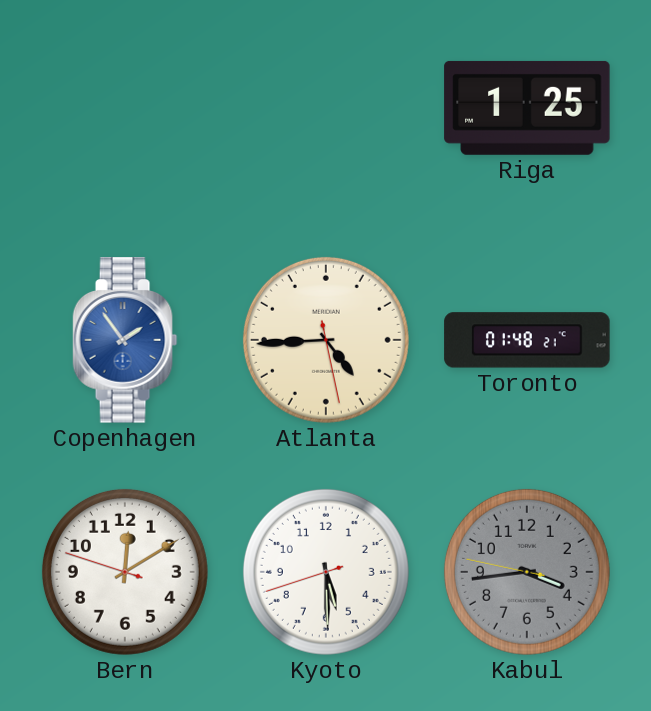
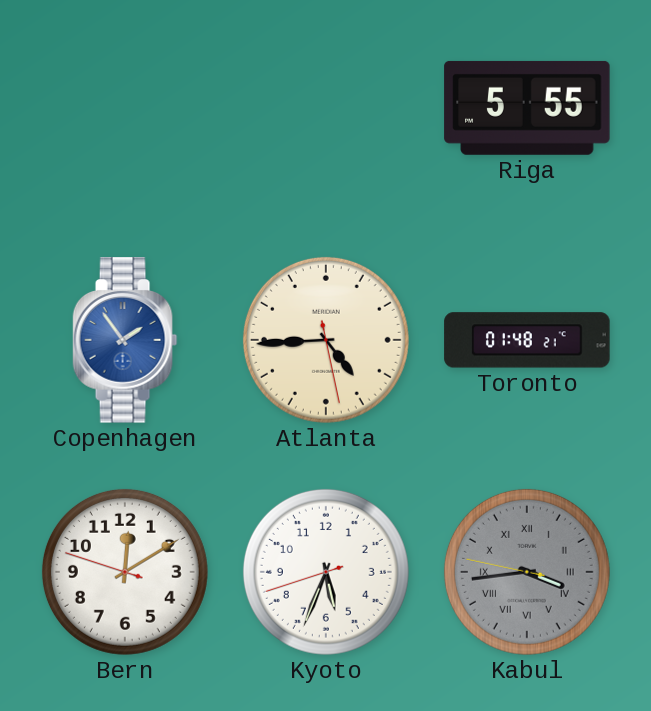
Riga: 1:25 -> 5:55
Kyoto: 5:29 -> 5:33
Kabul numerals: Arabic -> Roman
